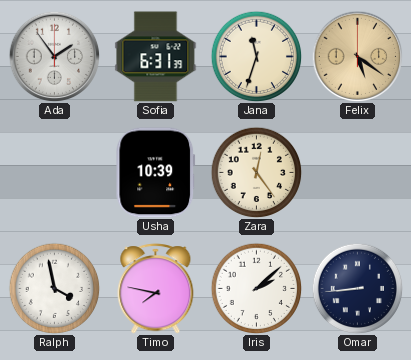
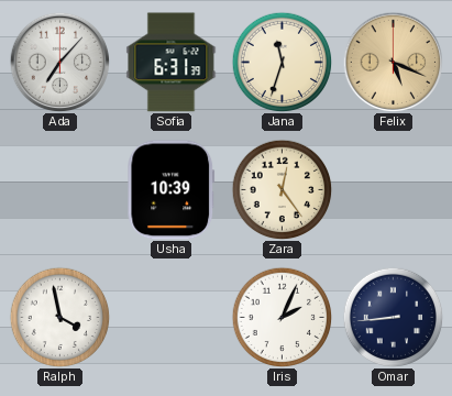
Ada: 1:54 -> 7:07
Felix: 5:21 -> 5:19
Timo: 7:47 -> none
Iris: 2:08 -> 2:04
